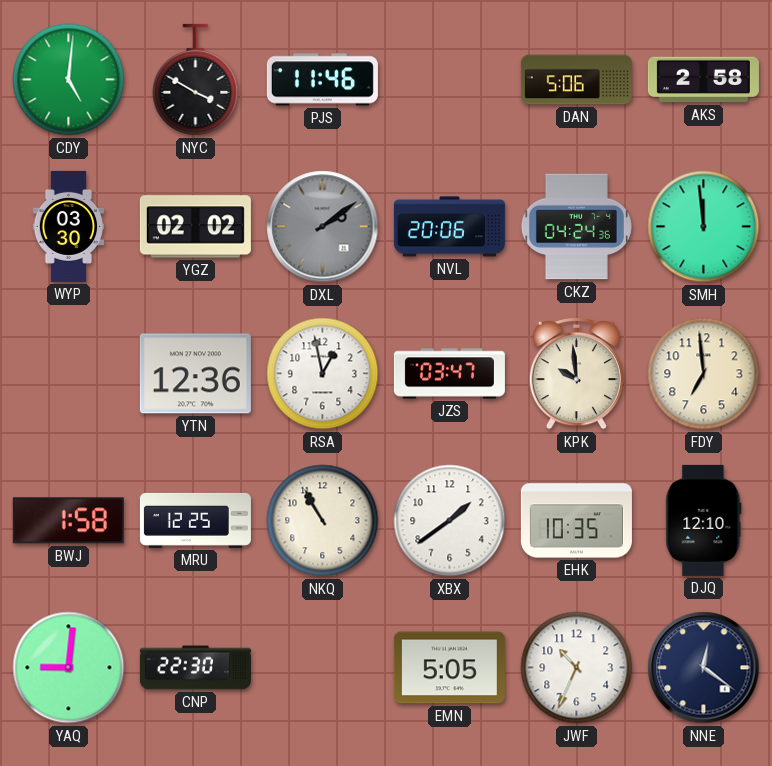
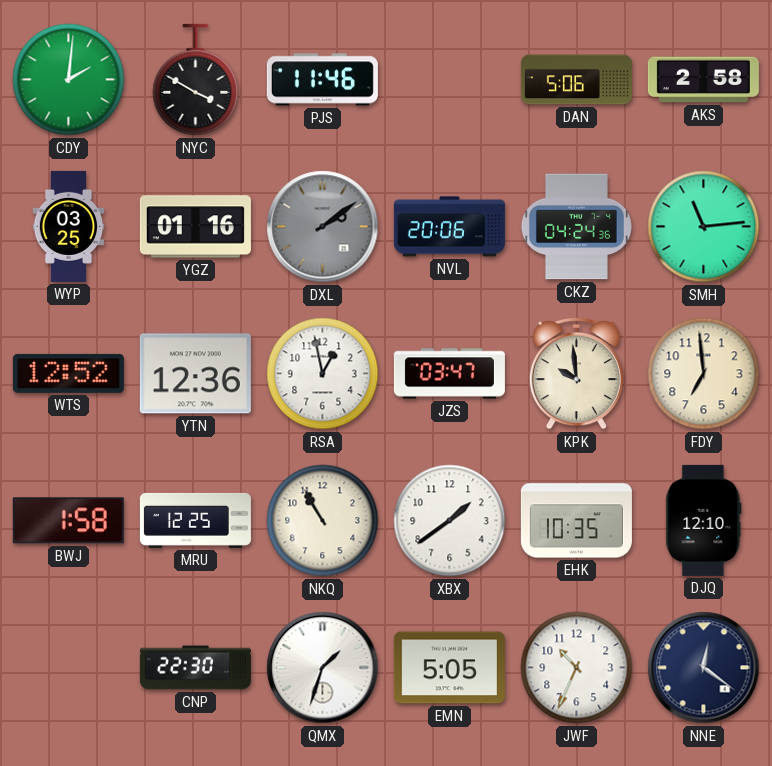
CDY: 5:01 -> 2:01
WYP: 03:30 -> 03:25
YGZ: 02:02 -> 01:16
SMH: 11:59 -> 11:14
WTS: none -> 12:52
YAQ: 9:01 -> none
QMX: none -> 1:33
